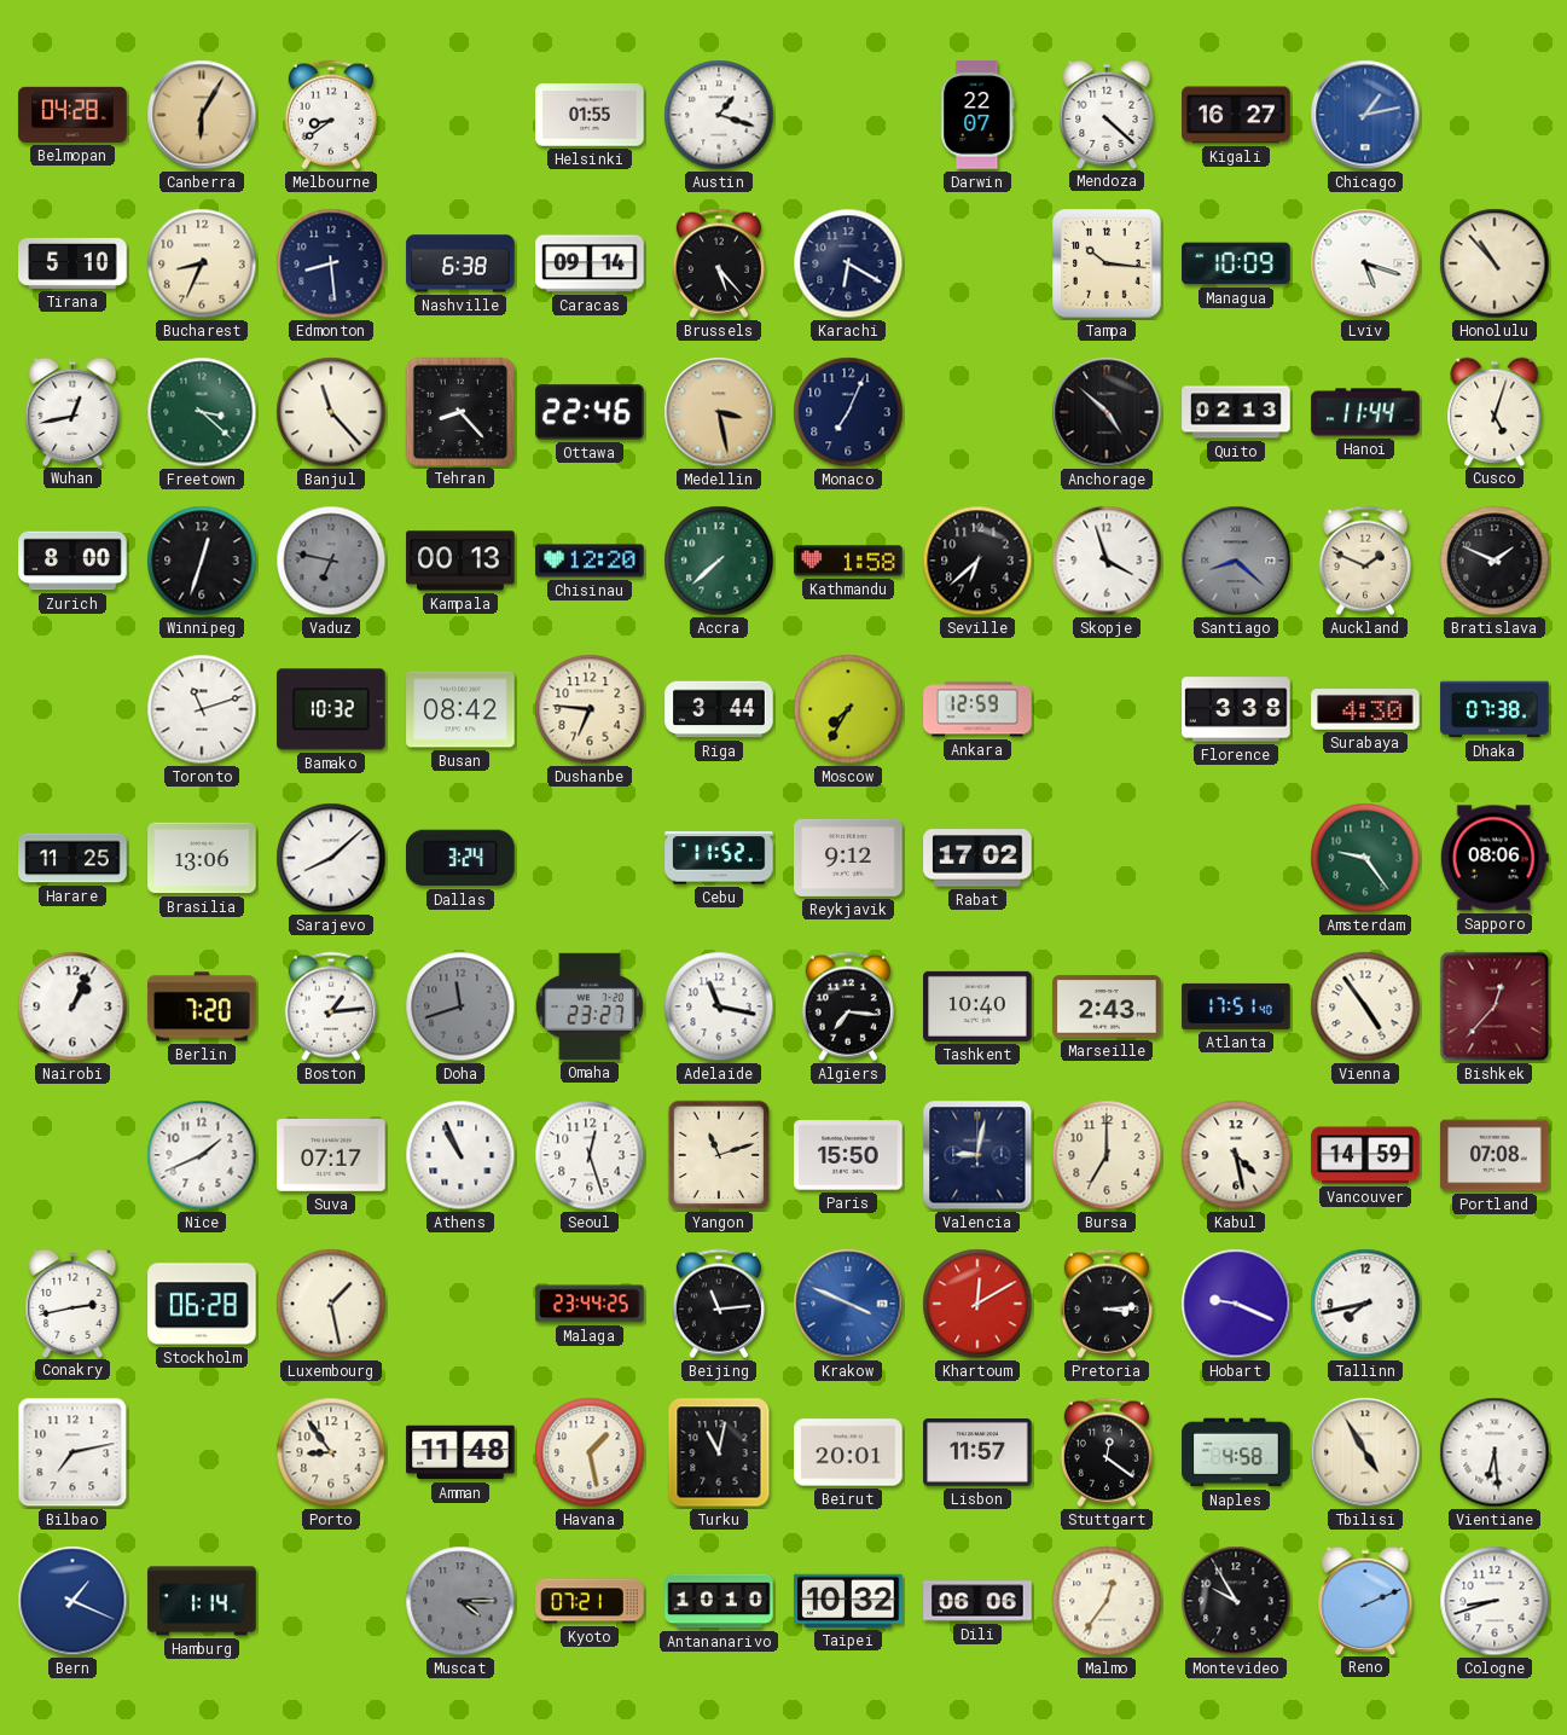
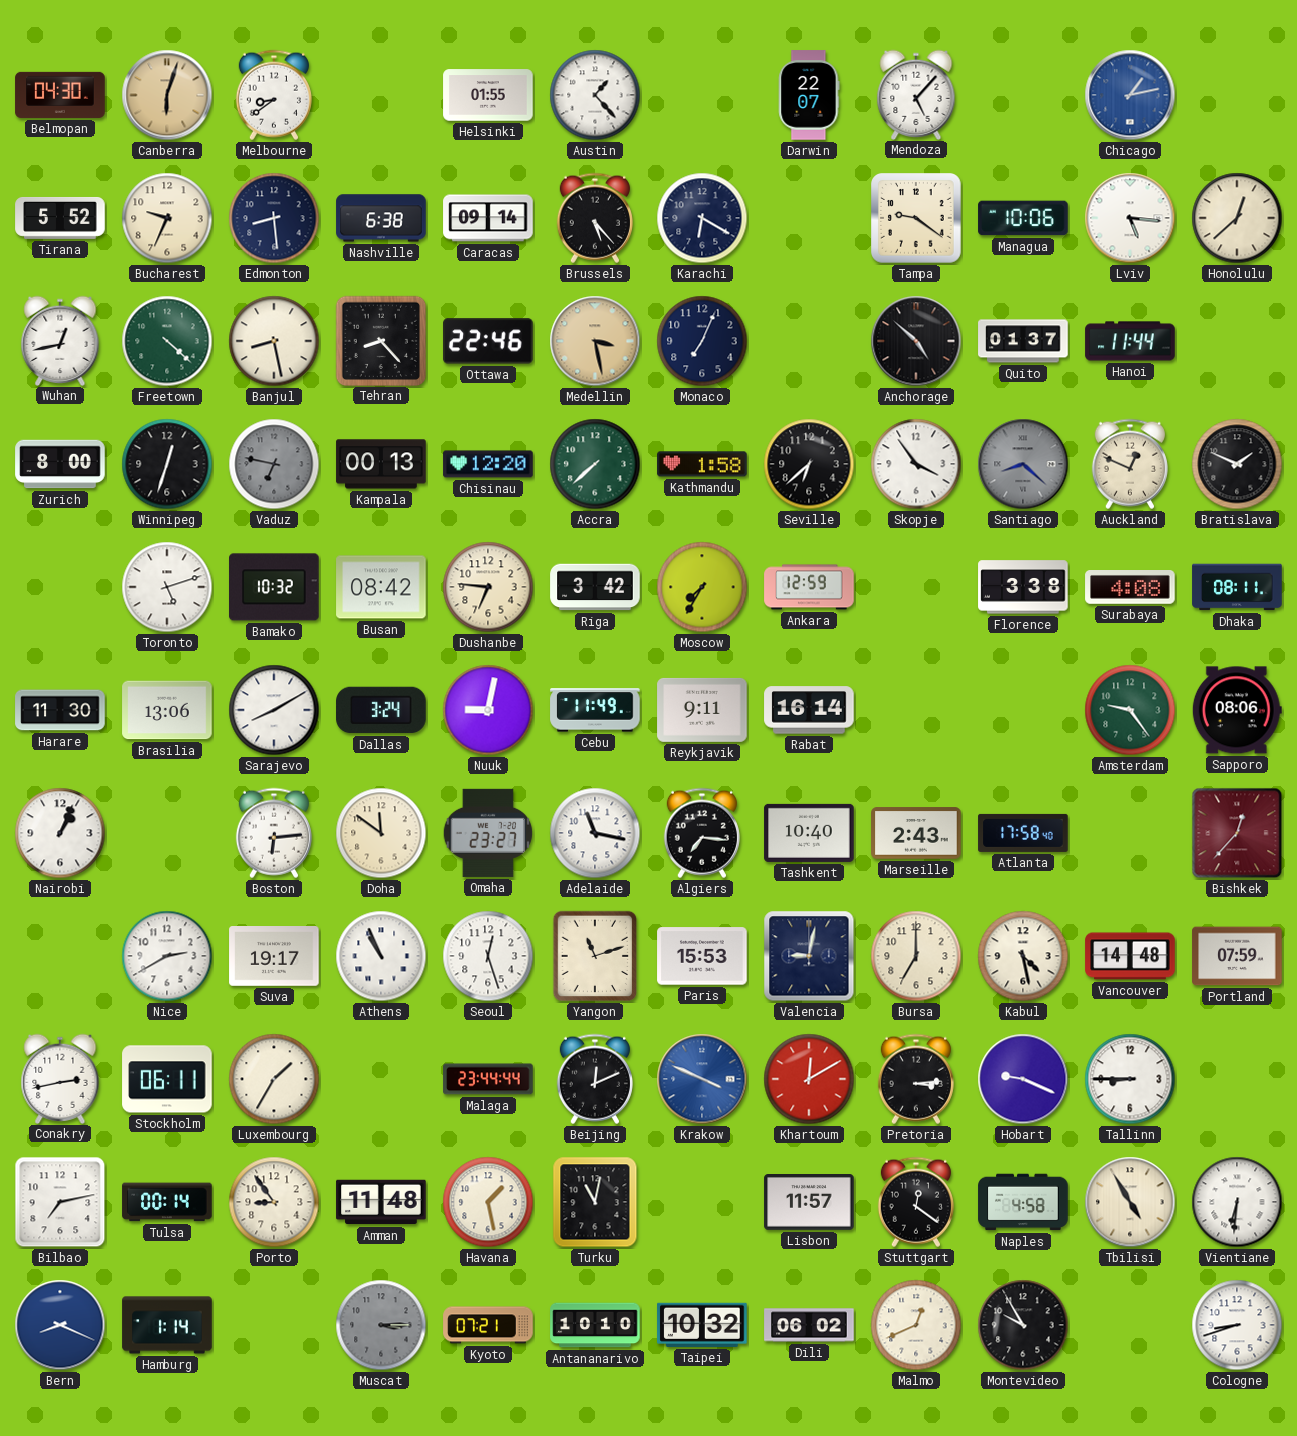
Belmopan: 04:28 -> 04:30
Canberra: 6:05 -> 6:03
Austin: 1:18 -> 1:23
Mendoza: 4:22 -> 5:07
Kigali: 16:27 -> none
Tirana: 5:10 -> 5:52
Bucharest: 8:34 -> 9:34
Tampa: 10:16 -> 9:21
Managua: 10:09 -> 10:06
Lviv: 5:18 -> 5:16
Honolulu: 10:53 -> 12:38
Freetown: 3:22 -> 4:22
Banjul: 11:23 -> 8:28
Quito: 02:13 -> 01:37
Cusco: 5:03 -> none
Skopje: 3:57 -> 3:54
Auckland: 1:49 -> 12:49
Toronto: 11:12 -> 5:12
Riga: 3:44 -> 3:42
Surabaya: 4:30 -> 4:08
Dhaka: 07:38 -> 08:11
Harare: 11:25 -> 11:30
Sarajevo: 8:08 -> 8:10
Nuuk: none -> 9:02
Cebu: 11:52 -> 11:49
Reykjavik: 9:12 -> 9:11
Rabat: 17:02 -> 16:14
Berlin: 7:20 -> none
Boston: 1:14 -> 6:14
Doha: 11:42 -> 11:51
Doha dial: grey -> cream
Atlanta: 17:51 -> 17:58
Vienna: 4:54 -> none
Nice: 1:41 -> 2:40
Suva: 07:17 -> 19:17
Paris: 15:50 -> 15:53
Vancouver: 14:59 -> 14:48
Portland: 07:08 -> 07:59
Stockholm: 06:28 -> 06:11
Luxembourg: 1:28 -> 1:35
Malaga: 23:44:25 -> 23:44:44
Beijing: 11:14 -> 12:11
Tallinn: 7:43 -> 8:45
Tulsa: none -> 00:14
Beirut: 20:01 -> none
Vientiane: 6:29 -> 6:31
Bern: 1:19 -> 8:19
Muscat: 4:15 -> 3:15
Dili: 06:06 -> 06:02
Malmo: 12:36 -> 12:41
Reno: 2:11 -> none
